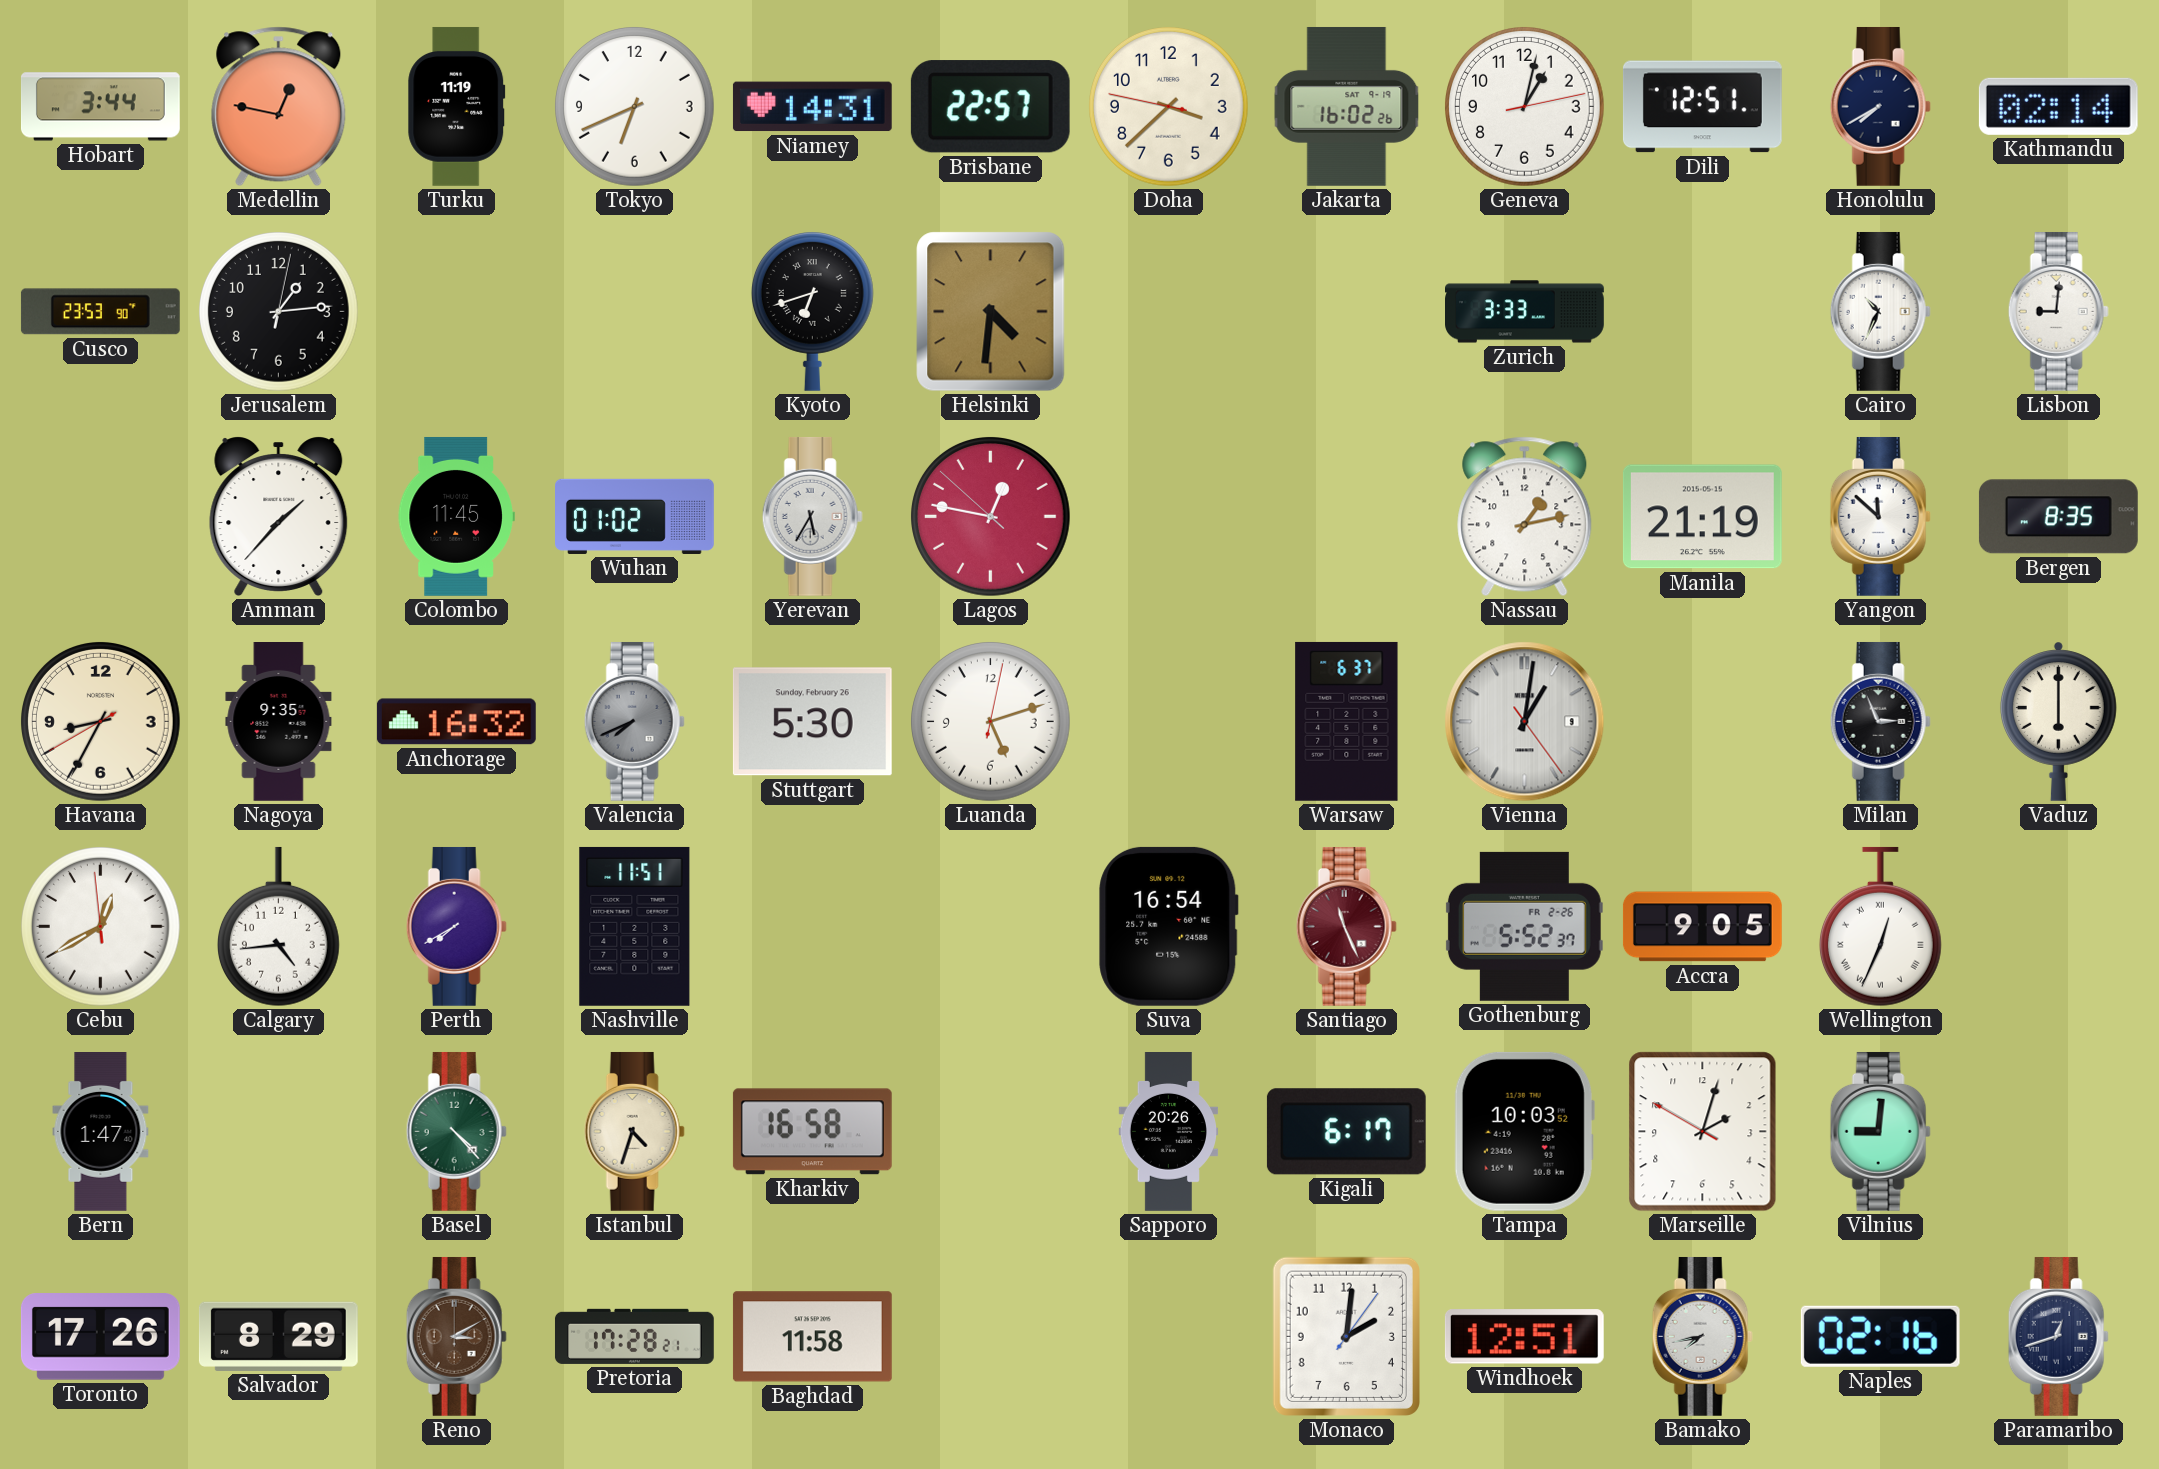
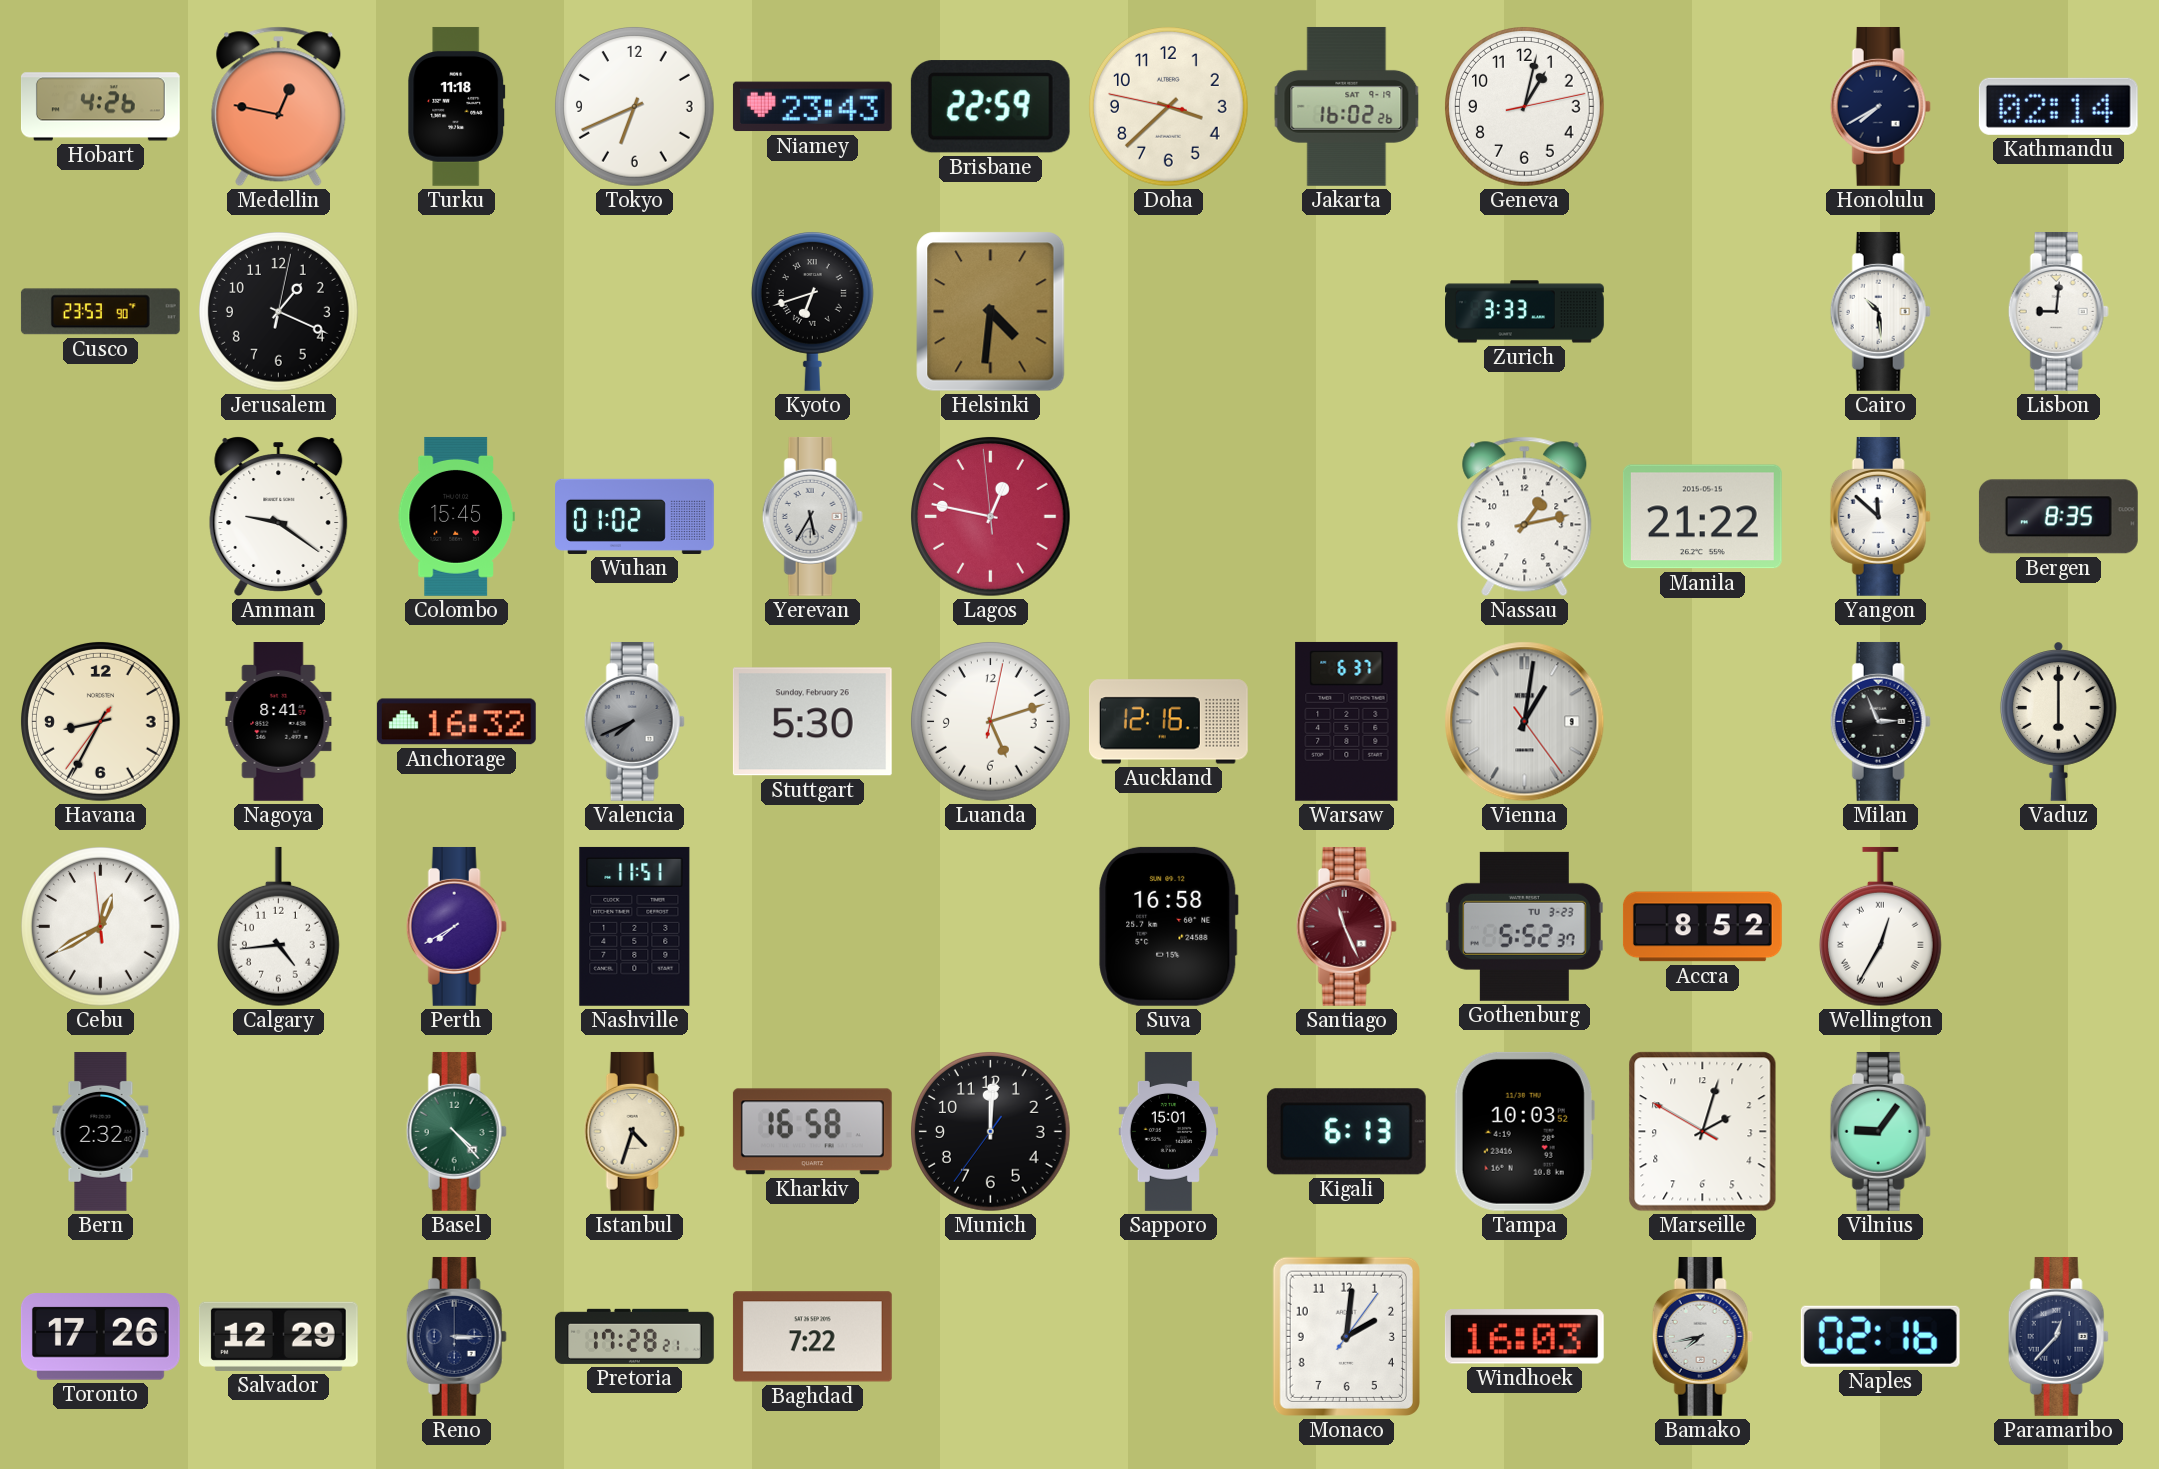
Hobart: 3:44 -> 4:26
Turku: 11:19 -> 11:18
Niamey: 14:31 -> 23:43
Brisbane: 22:57 -> 22:59
Dili: 12:51 -> none
Jerusalem: 1:14 -> 1:19
Cairo: 10:34 -> 10:29
Amman: 1:37 -> 9:21
Colombo: 11:45 -> 15:45
Lagos: 12:46:52 -> 12:46:59
Manila: 21:19 -> 21:22
Havana: 8:34:40 -> 8:34:36
Nagoya: 9:35 -> 8:41
Auckland: none -> 12:16
Suva: 16:54 -> 16:58
Gothenburg date: FR 2-26 -> TU 3-23
Accra: 9:05 -> 8:52
Wellington: 12:34 -> 12:35
Bern: 1:47 -> 2:32
Munich: none -> 12:00
Sapporo: 20:26 -> 15:01
Kigali: 6:17 -> 6:13
Vilnius: 9:01 -> 9:06
Salvador: 8:29 -> 12:29
Reno: 3:10 -> 3:15
Reno dial: brown -> navy
Baghdad: 11:58 -> 7:22
Windhoek: 12:51 -> 16:03
Paramaribo: 12:42 -> 12:37
